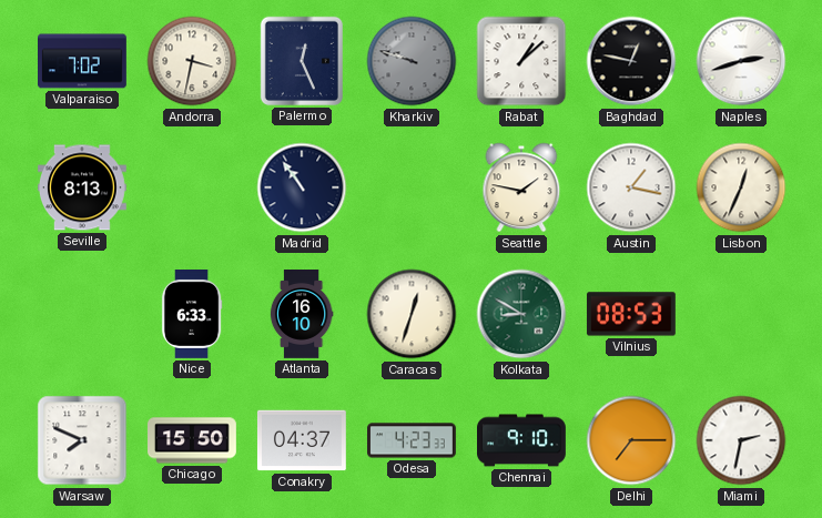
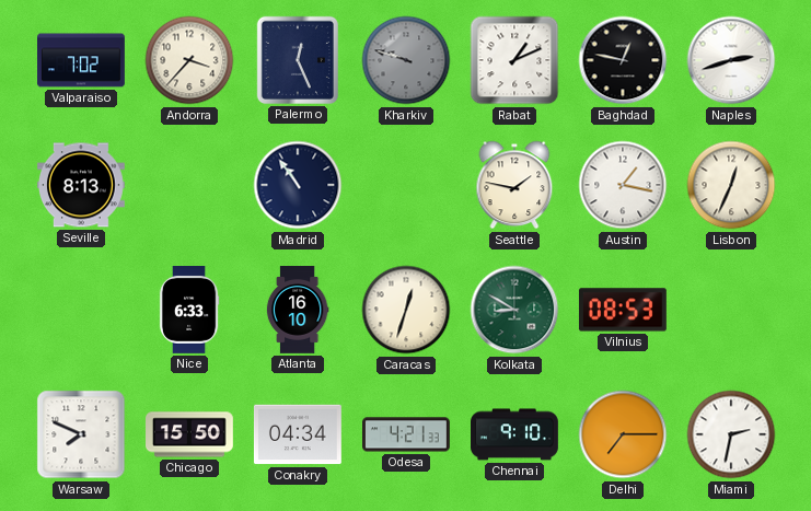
Andorra: 3:32 -> 3:37
Rabat: 1:08 -> 1:11
Conakry: 04:37 -> 04:34
Odesa: 4:23 -> 4:21
